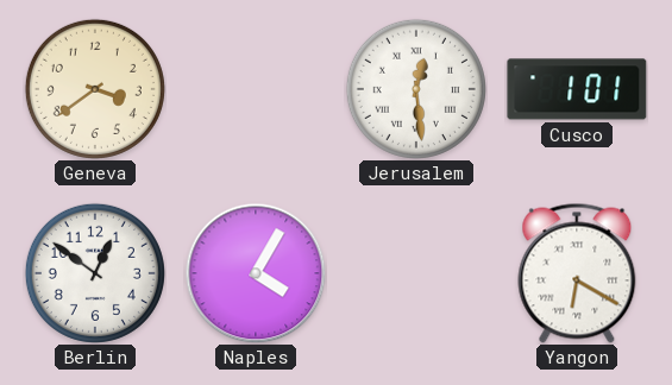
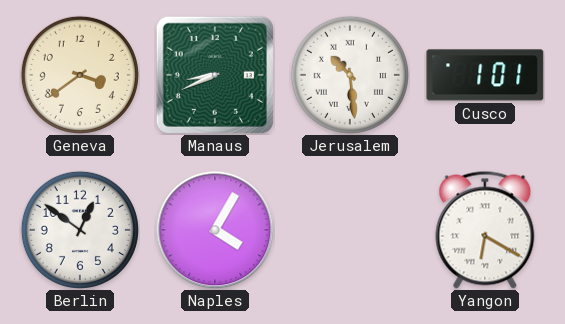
Manaus: none -> 8:41
Jerusalem: 12:29 -> 10:29
